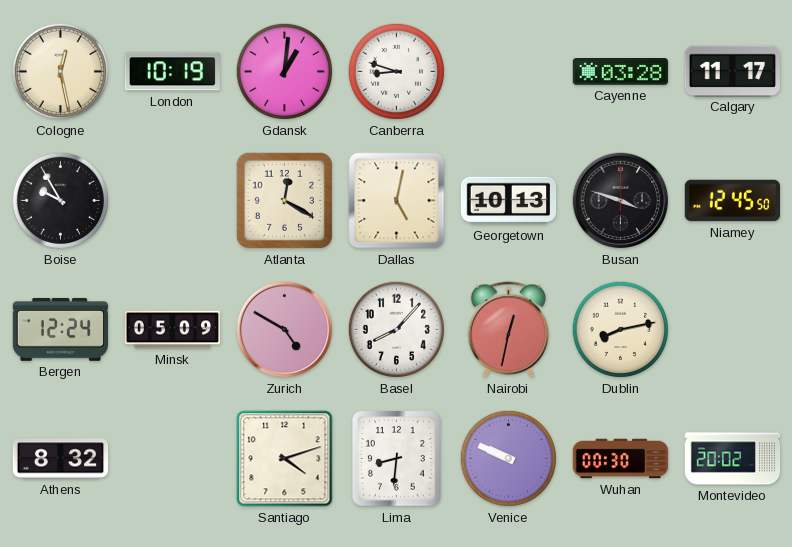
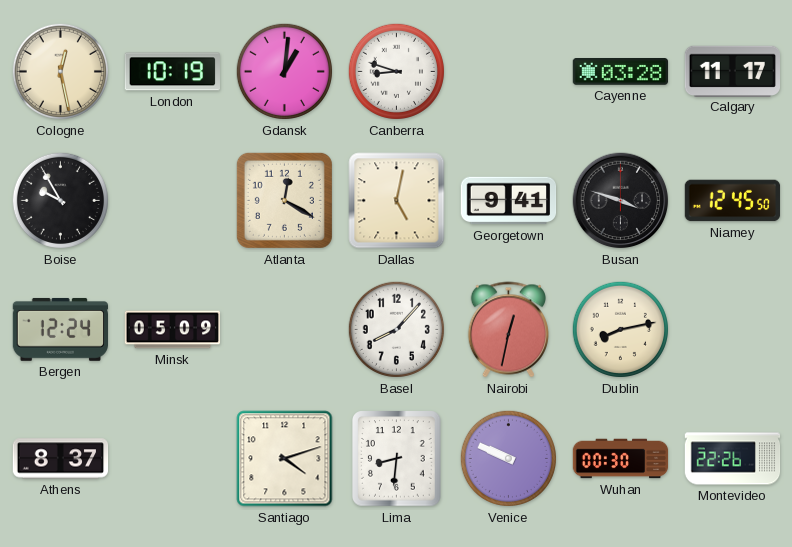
Georgetown: 10:13 -> 9:41
Zurich: 4:50 -> none
Athens: 8:32 -> 8:37
Montevideo: 20:02 -> 22:26
